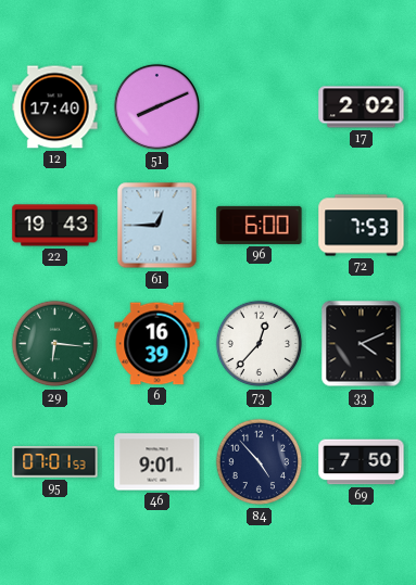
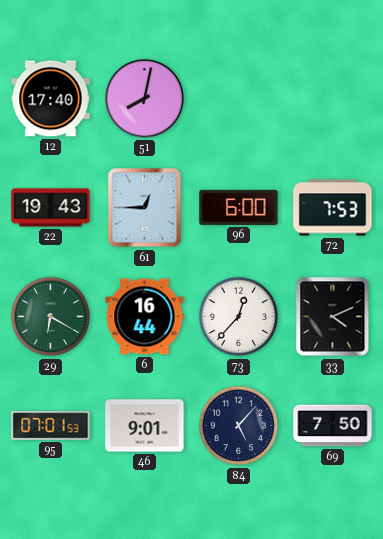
51: 8:11 -> 8:02
17: 2:02 -> none
29: 6:16 -> 6:20
6: 16:39 -> 16:44
84: 4:53 -> 5:07
